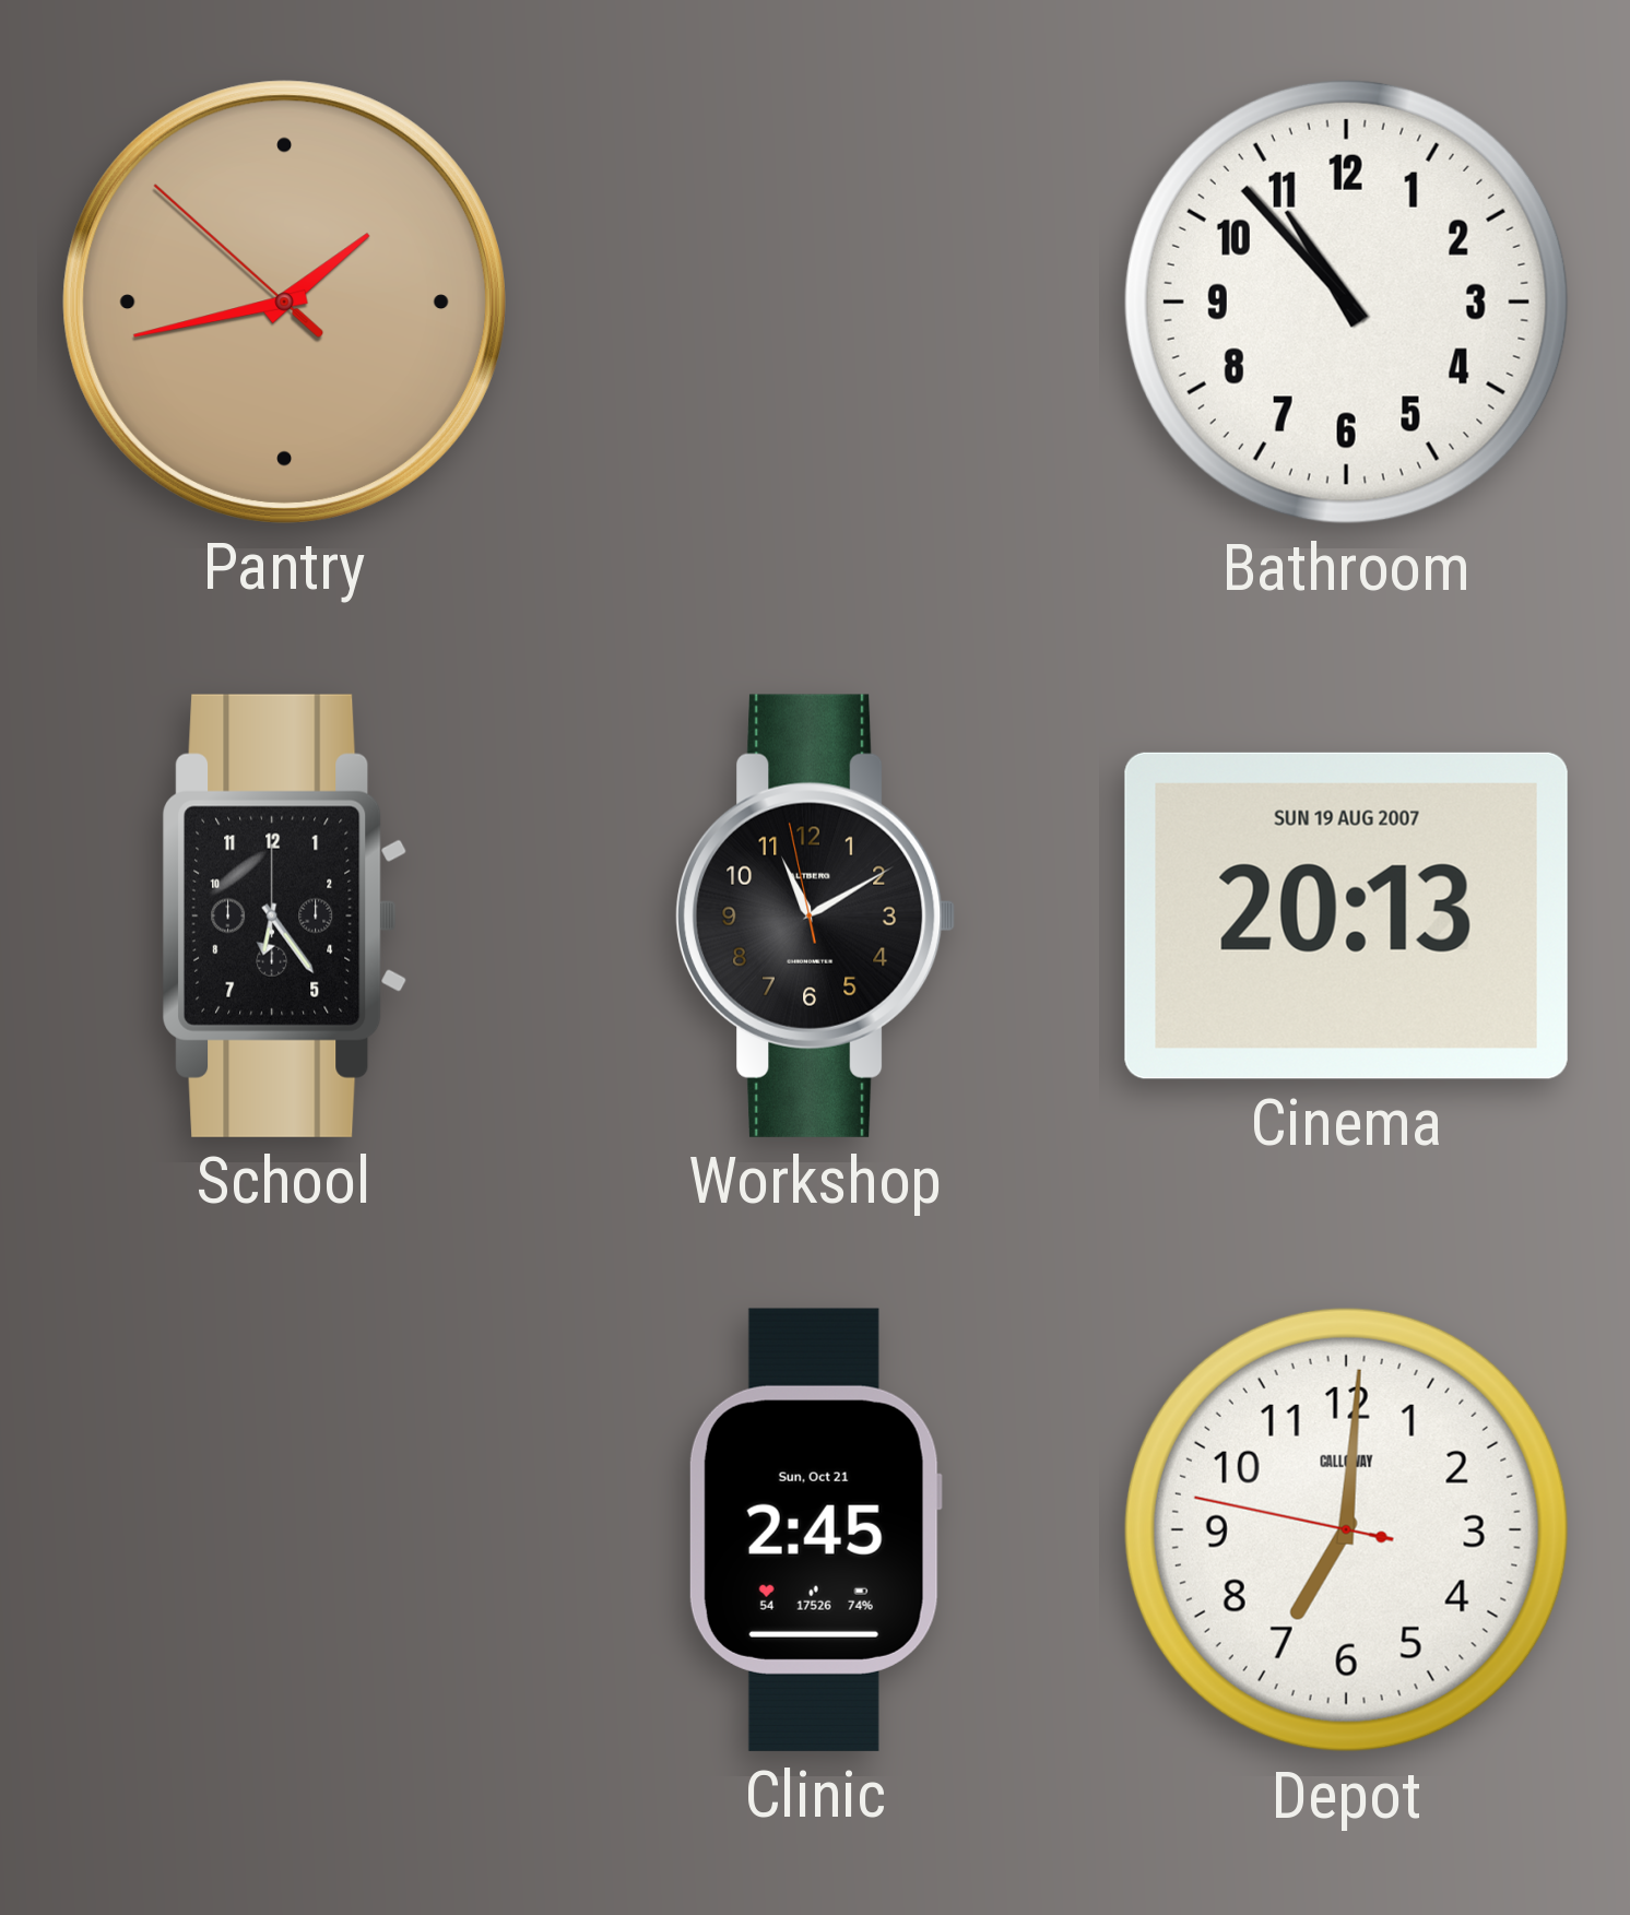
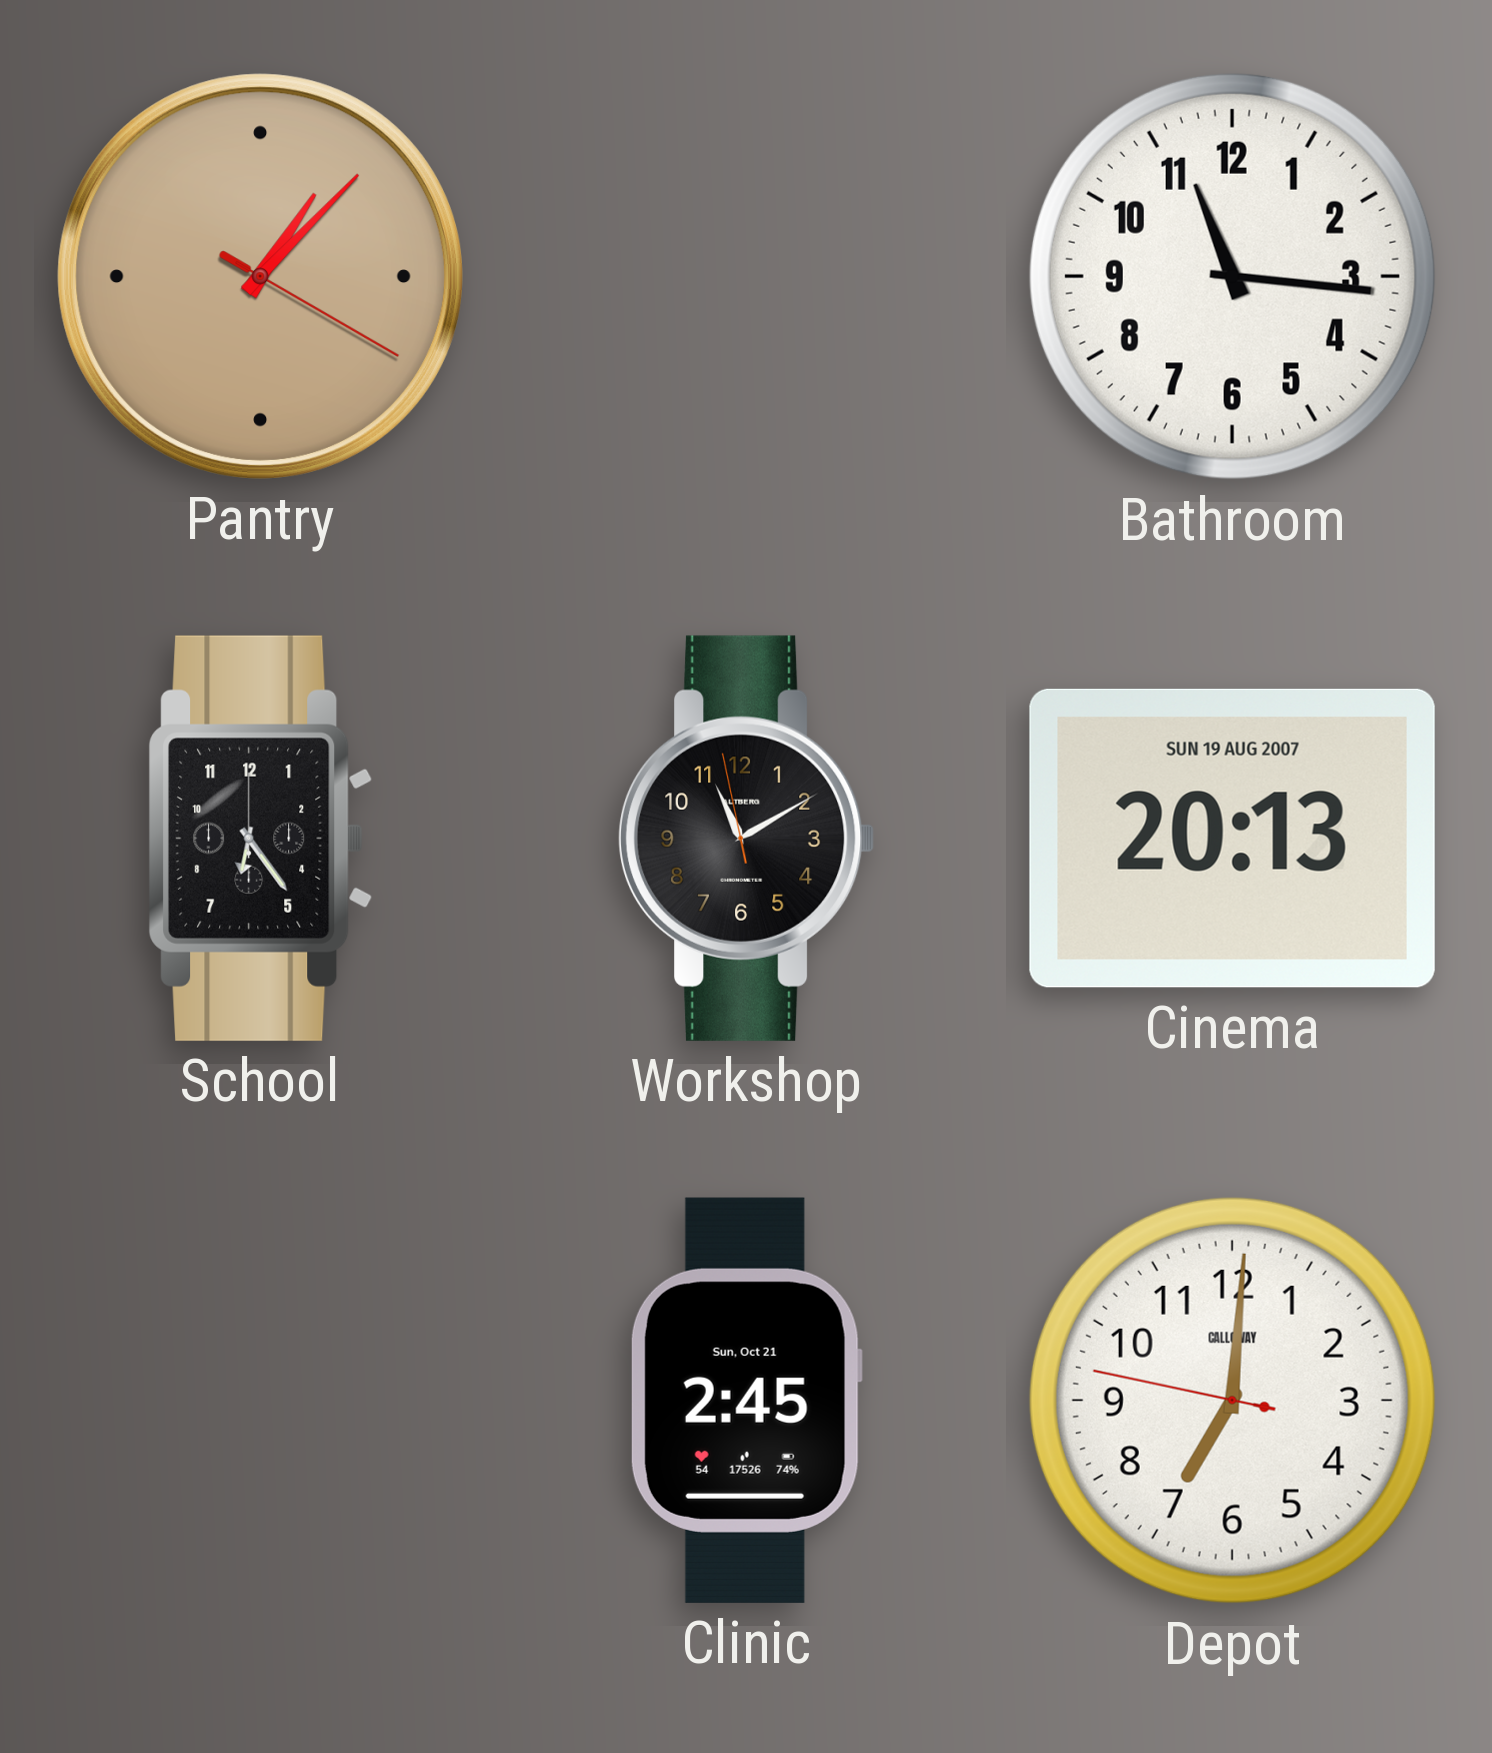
Pantry: 1:42 -> 1:07
Bathroom: 10:53 -> 11:16
